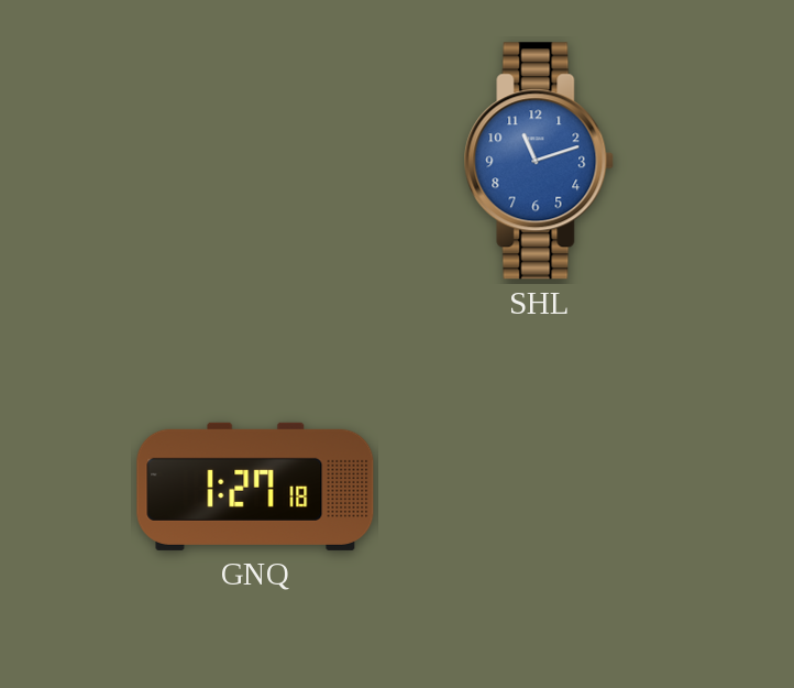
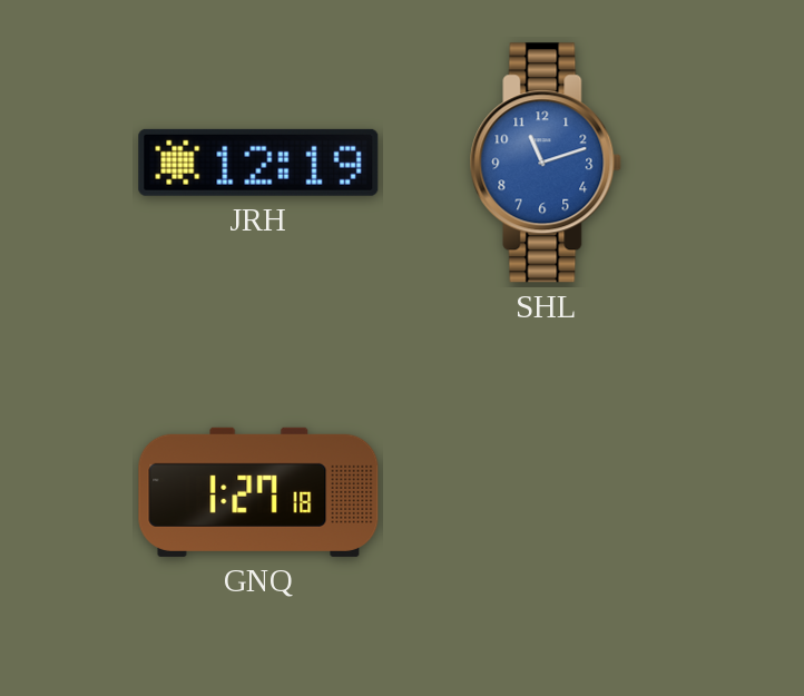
JRH: none -> 12:19
